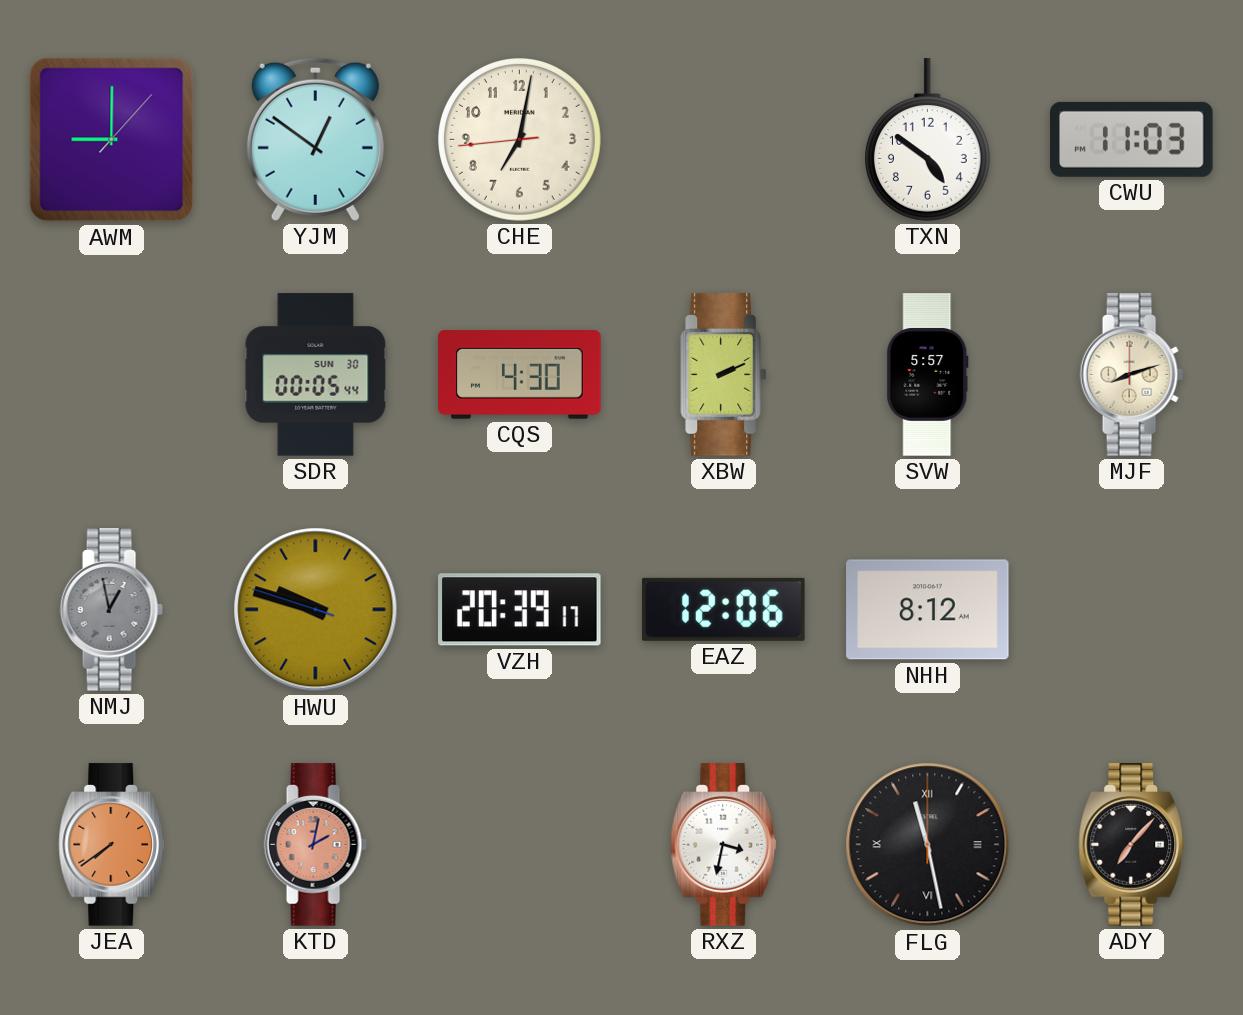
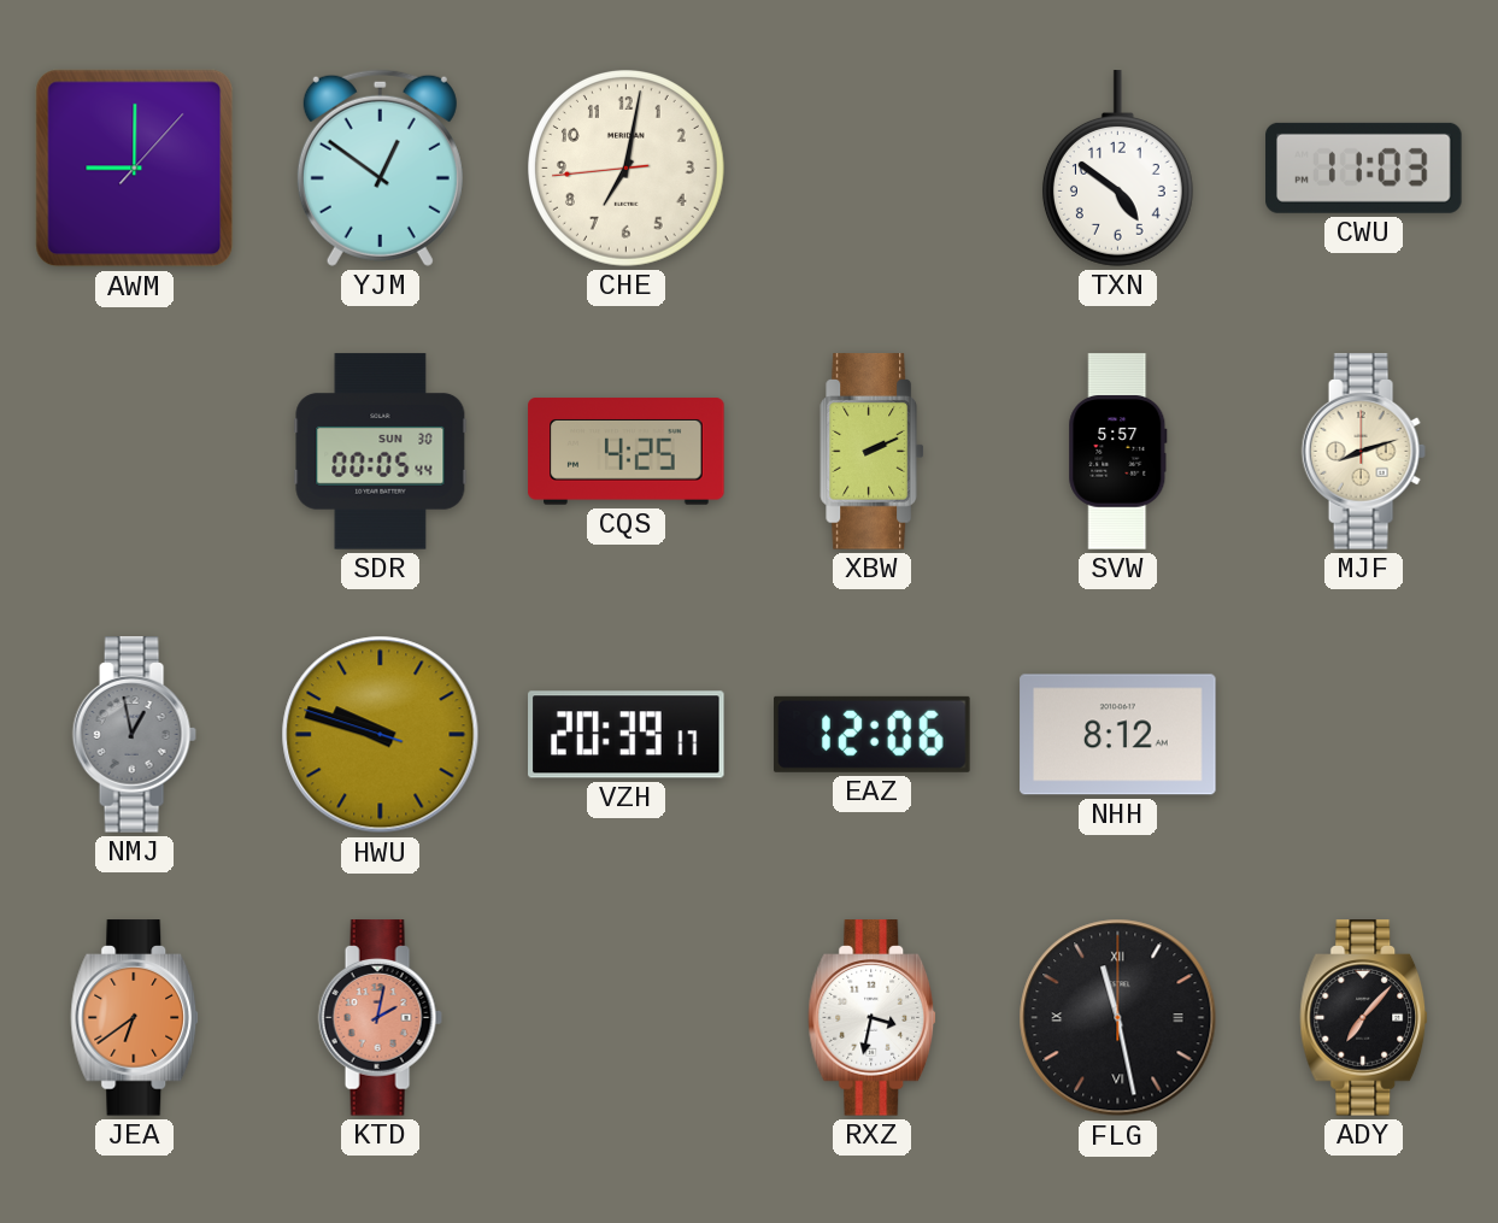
CQS: 4:30 -> 4:25
JEA: 7:39 -> 6:39
